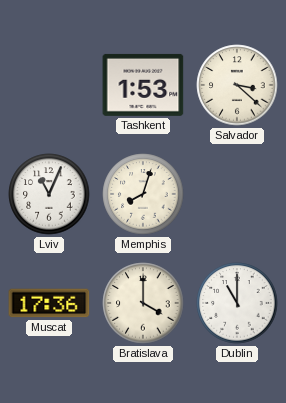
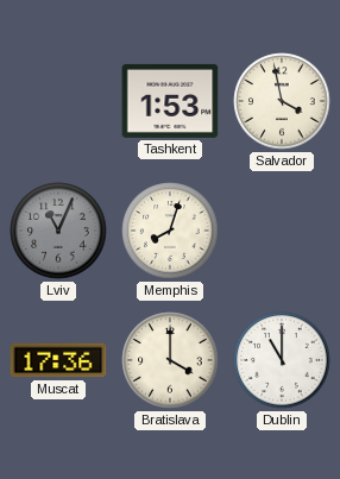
Salvador: 3:22 -> 3:58
Lviv dial: white -> grey
